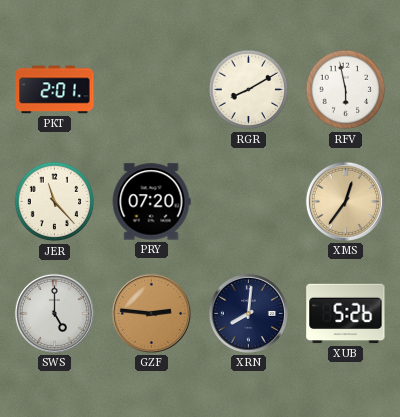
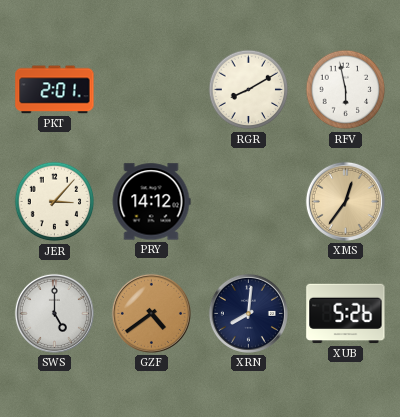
JER: 11:23 -> 3:07
PRY: 07:20 -> 14:12
GZF: 2:46 -> 4:39
